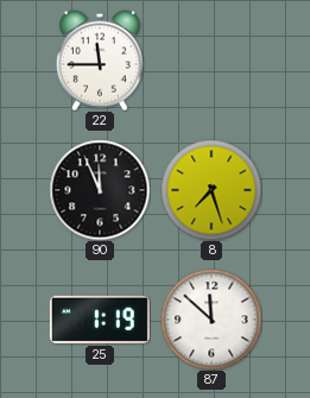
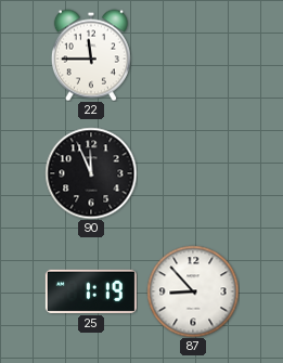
8: 7:27 -> none
87: 11:52 -> 8:53
